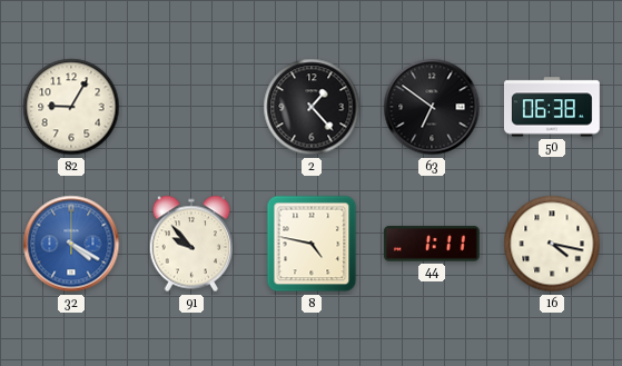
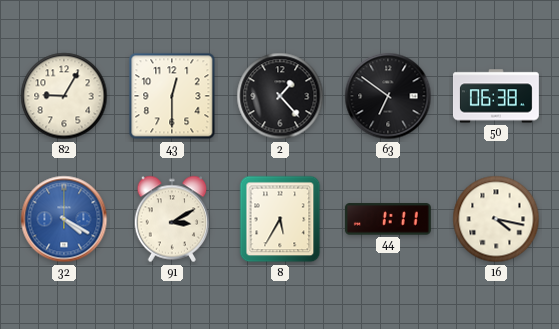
43: none -> 12:30
91: 9:53 -> 3:10
8: 4:47 -> 5:35
